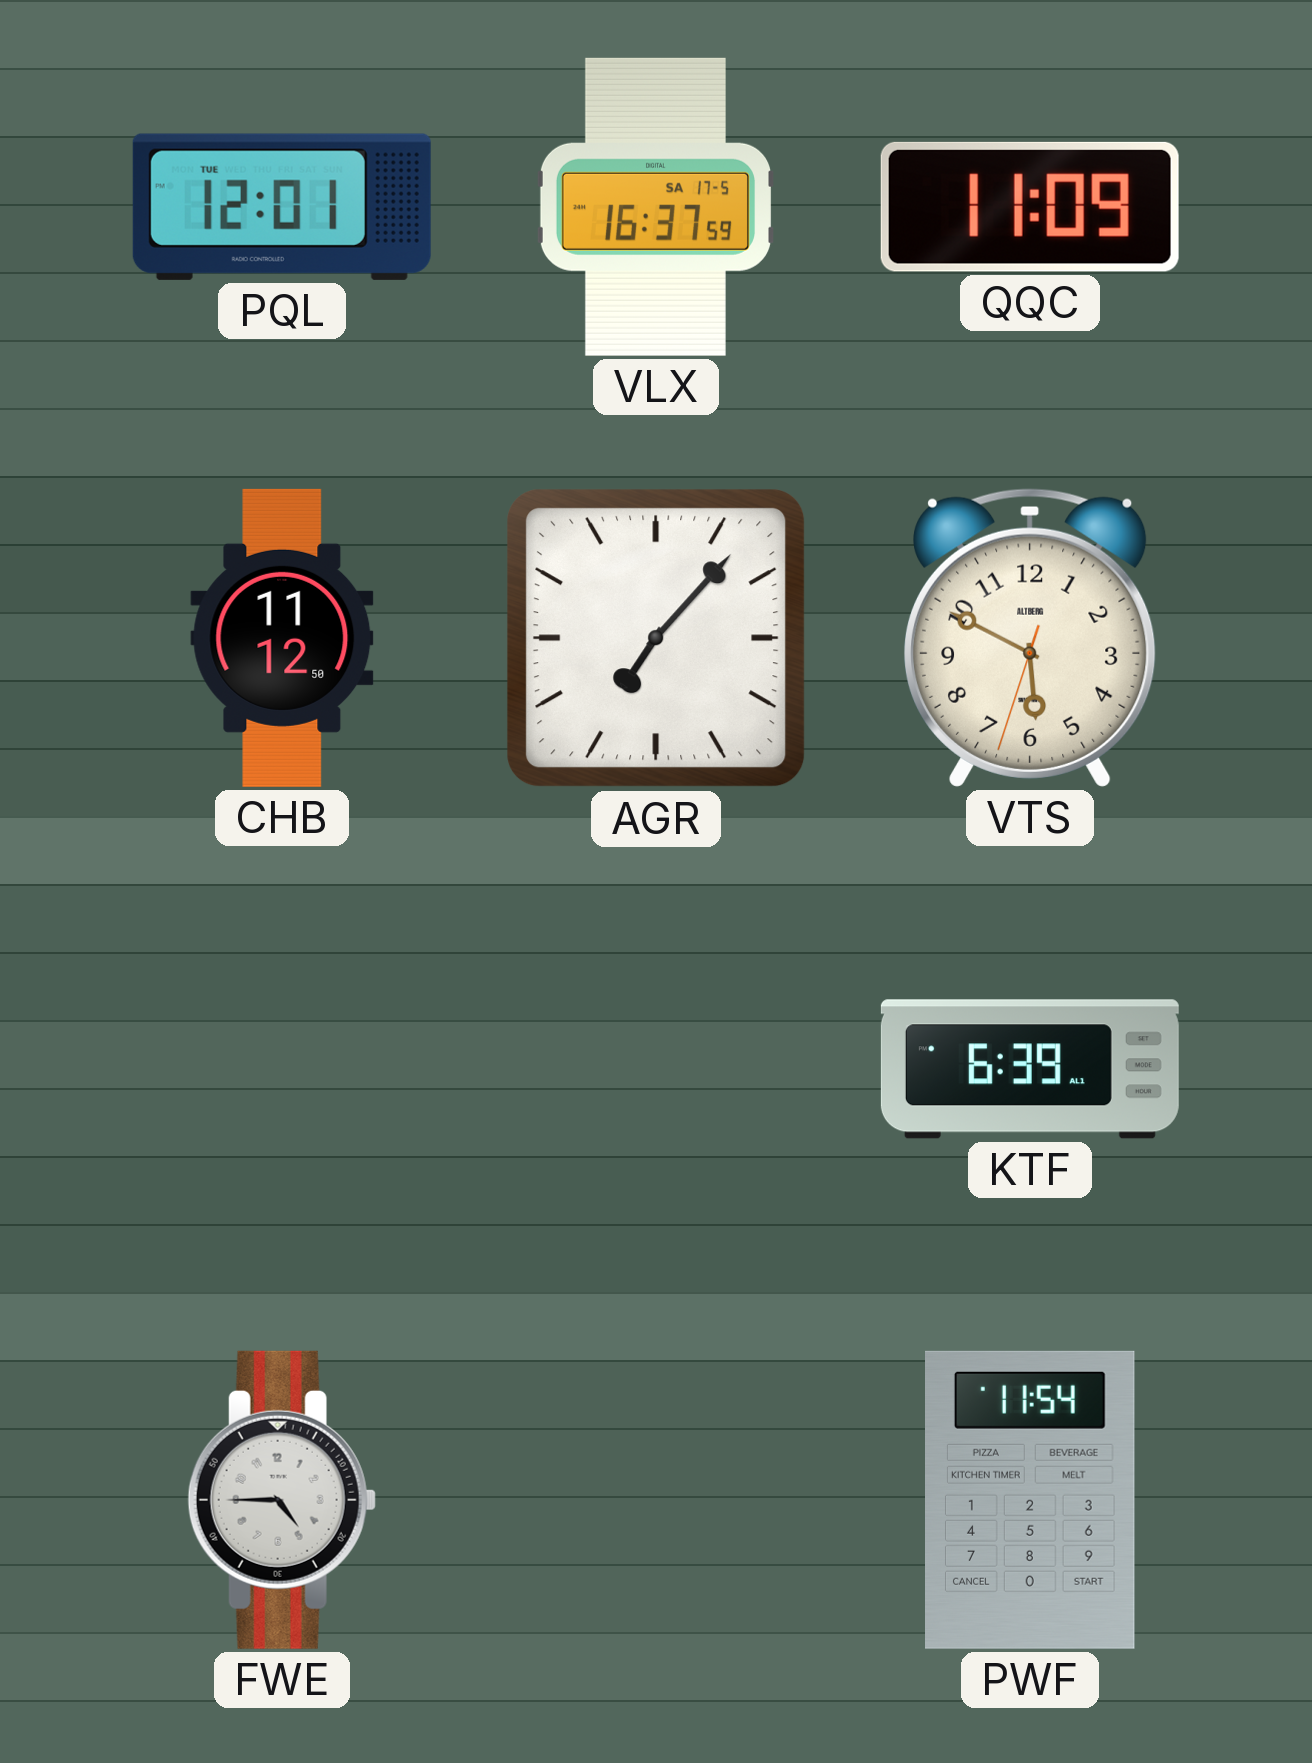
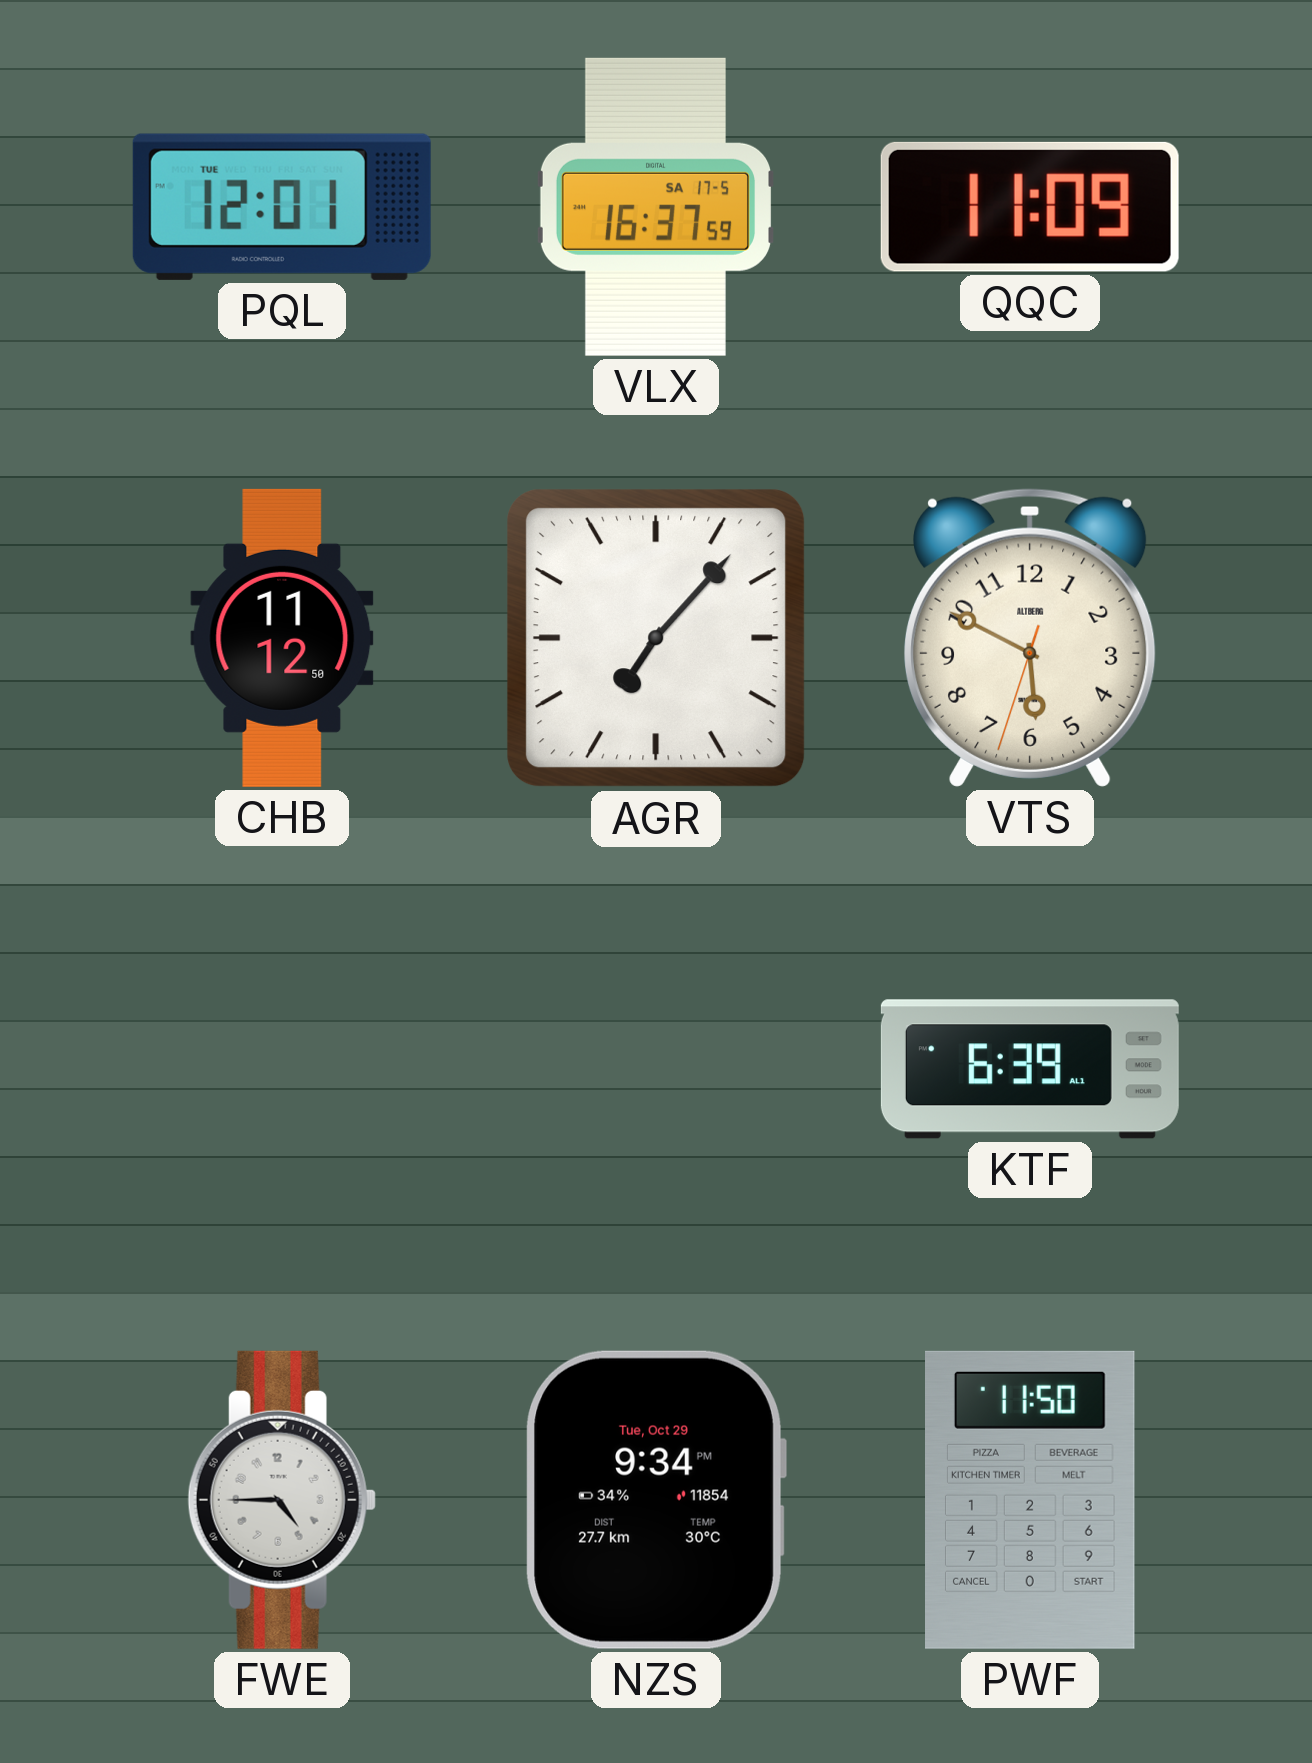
NZS: none -> 9:34
PWF: 11:54 -> 11:50
